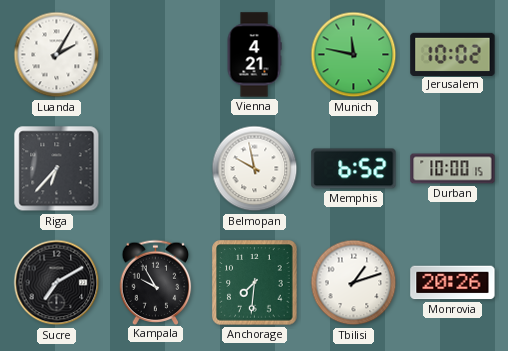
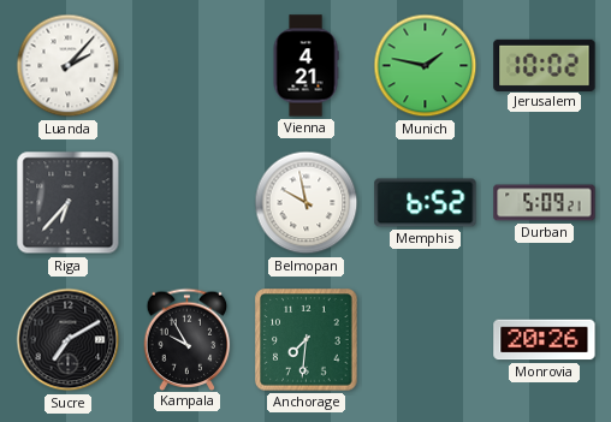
Luanda: 2:05 -> 2:07
Munich: 11:47 -> 1:47
Durban: 10:00 -> 5:09
Tbilisi: 1:12 -> none
